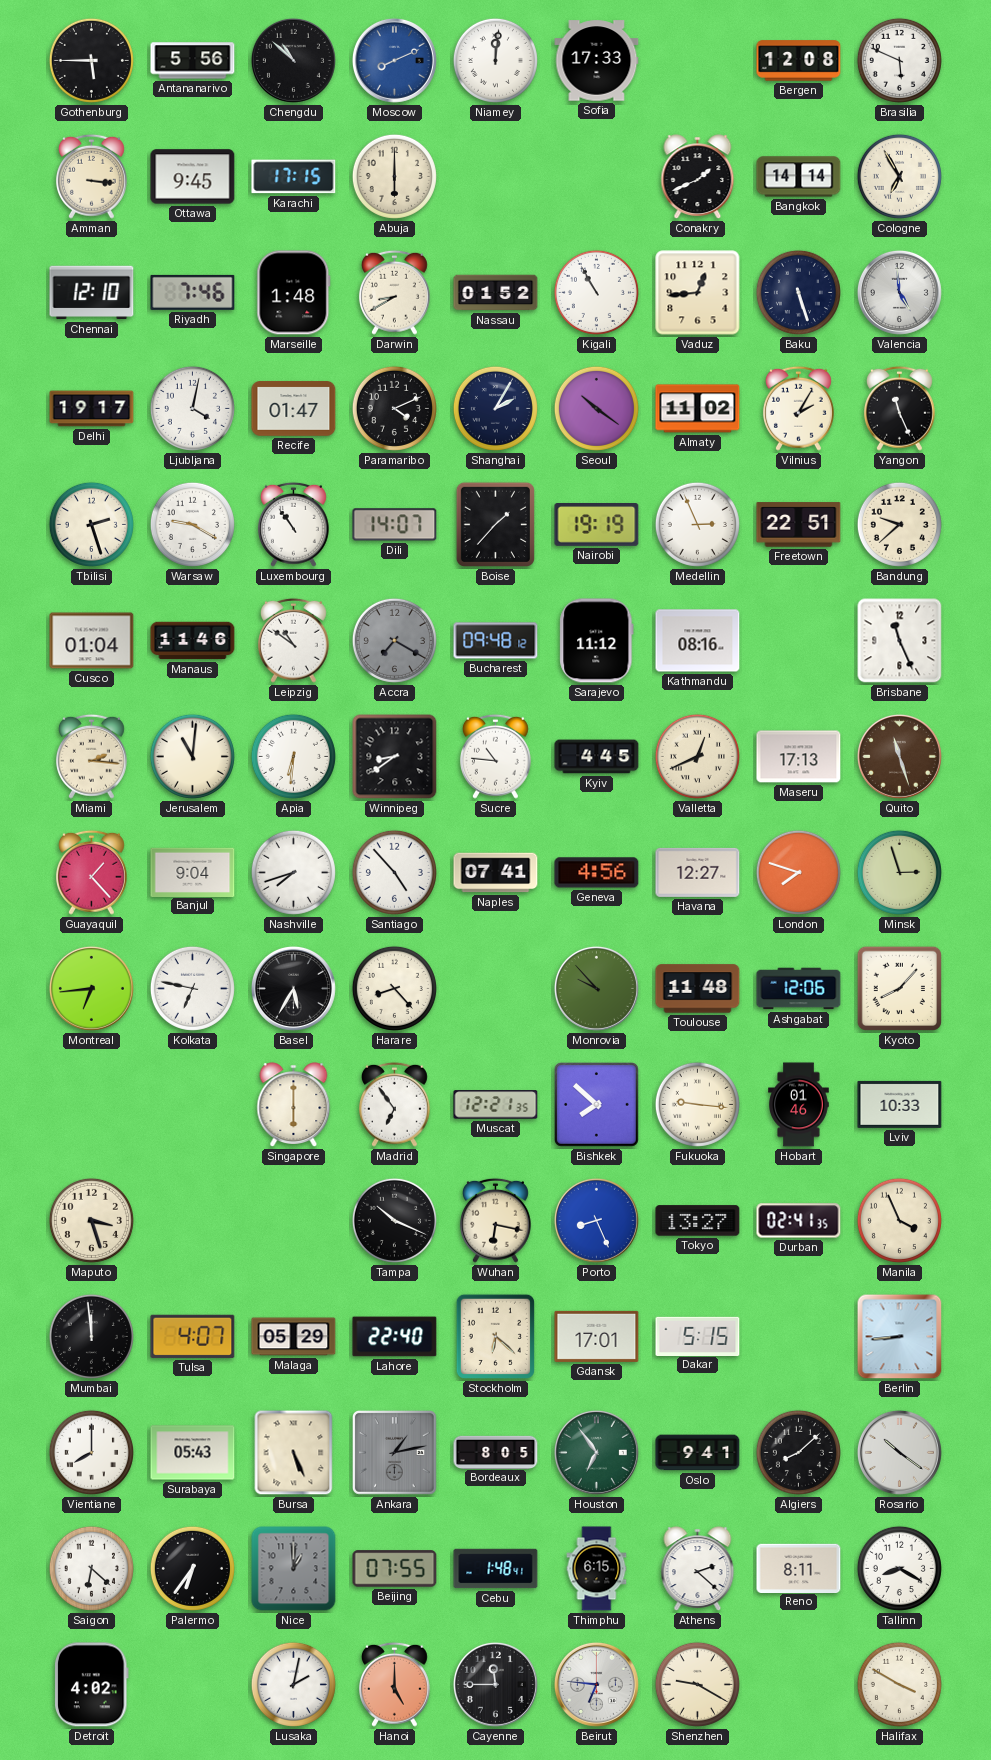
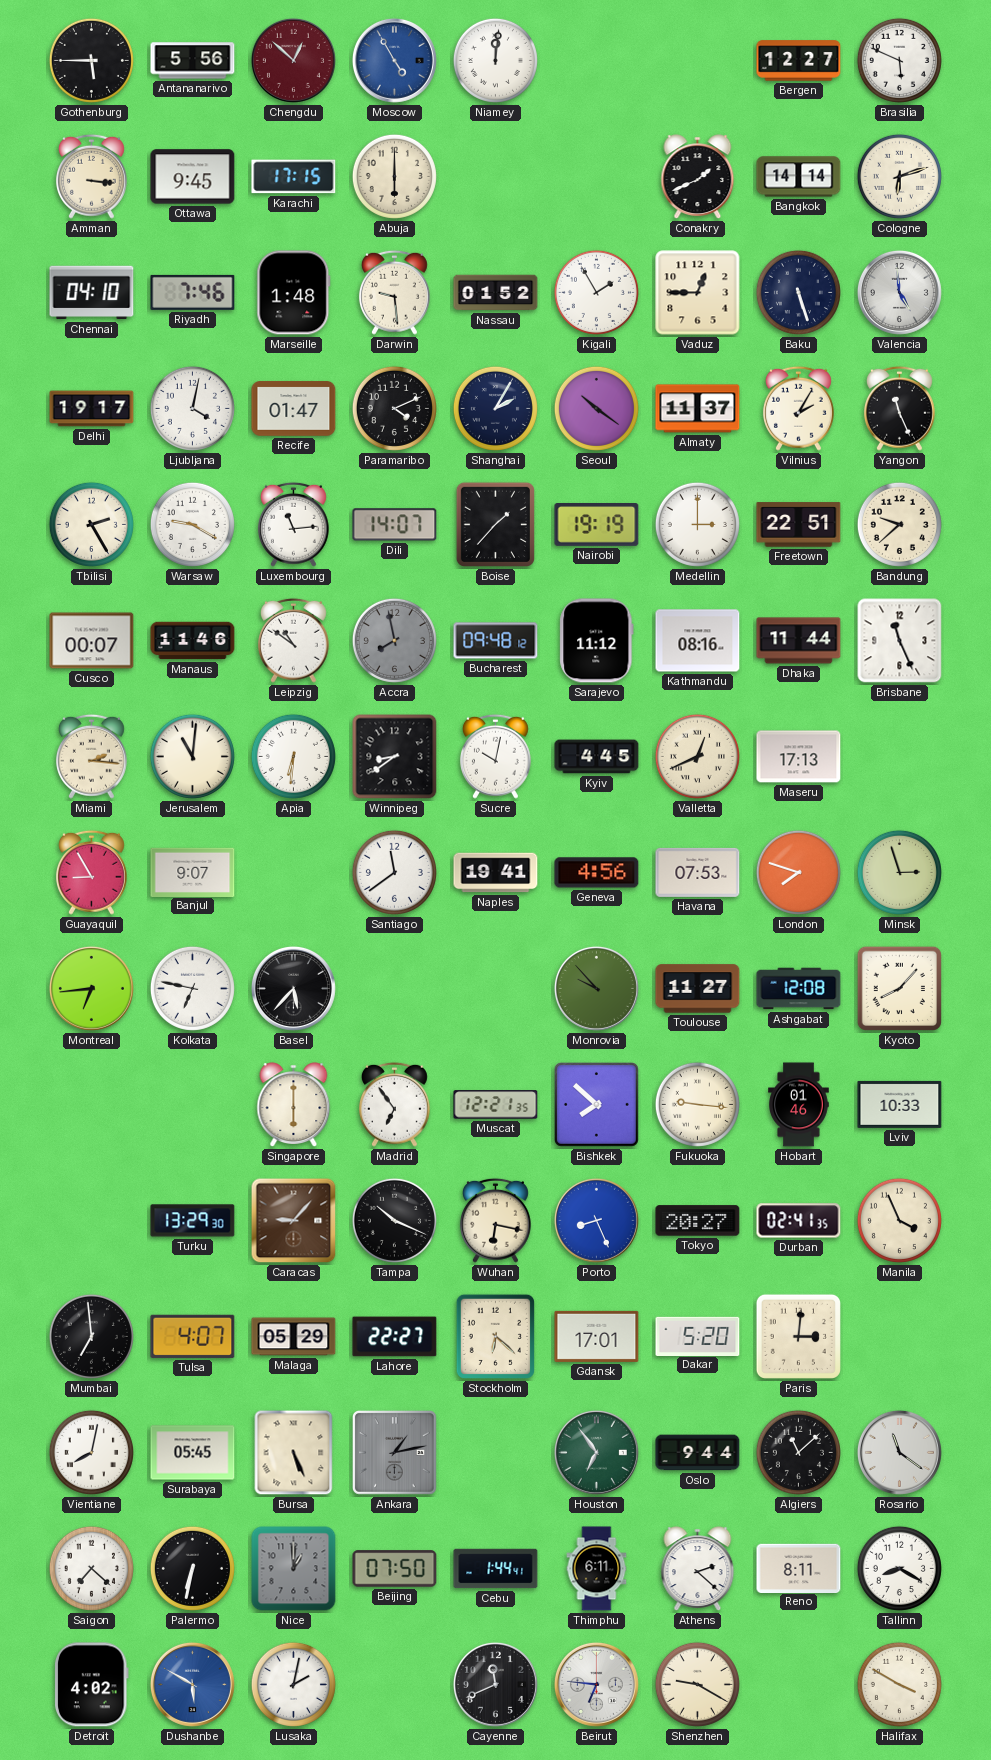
Chengdu: 10:52 -> 12:52
Chengdu dial: black -> burgundy
Moscow: 8:11 -> 4:55
Sofia: 17:33 -> none
Bergen: 12:08 -> 12:27
Cologne: 6:55 -> 6:12
Chennai: 12:10 -> 04:10
Darwin: 8:40 -> 9:29
Kigali: 10:55 -> 1:55
Vaduz: 12:44 -> 12:45
Almaty: 11:02 -> 11:37
Tbilisi: 2:27 -> 2:25
Luxembourg: 10:54 -> 11:14
Medellin: 2:56 -> 3:00
Cusco: 01:04 -> 00:07
Accra: 7:20 -> 7:58
Dhaka: none -> 11:44
Sucre: 10:46 -> 10:02
Quito: 11:27 -> none
Guayaquil: 1:23 -> 8:55
Banjul: 9:04 -> 9:07
Nashville: 7:42 -> none
Santiago: 4:53 -> 11:39
Naples: 07:41 -> 19:41
Havana: 12:27 -> 07:53
Basel: 5:35 -> 5:37
Harare: 8:23 -> none
Toulouse: 11:48 -> 11:27
Ashgabat: 12:06 -> 12:08
Maputo: 3:27 -> none
Turku: none -> 13:29
Caracas: none -> 9:07
Tokyo: 13:27 -> 20:27
Mumbai: 11:59 -> 6:59
Lahore: 22:40 -> 22:27
Dakar: 5:15 -> 5:20
Paris: none -> 3:01
Berlin: 8:44 -> none
Vientiane: 8:00 -> 8:02
Surabaya: 05:43 -> 05:45
Bordeaux: 8:05 -> none
Oslo: 9:41 -> 9:44
Algiers: 8:08 -> 11:08
Rosario: 10:21 -> 11:21
Saigon: 6:22 -> 7:22
Palermo: 6:36 -> 6:32
Beijing: 07:55 -> 07:50
Cebu: 1:48 -> 1:44
Thimphu: 6:15 -> 6:11
Dushanbe: none -> 5:50
Hanoi: 5:00 -> none
Cayenne: 11:45 -> 11:41
